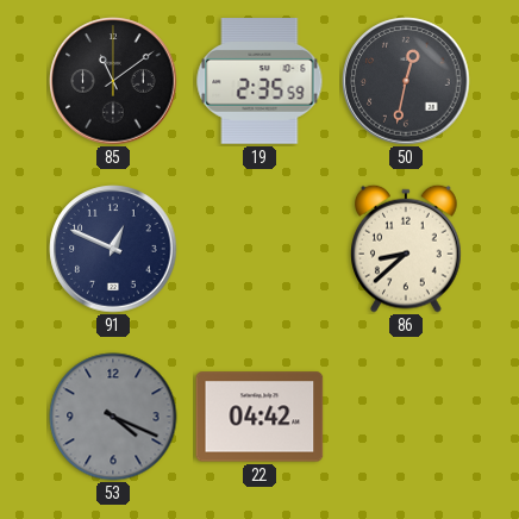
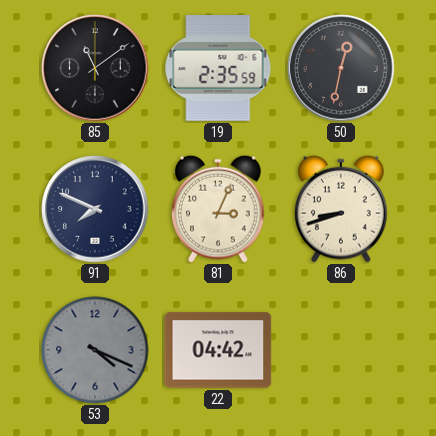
91: 12:49 -> 7:49
81: none -> 3:04
86: 8:38 -> 8:42
